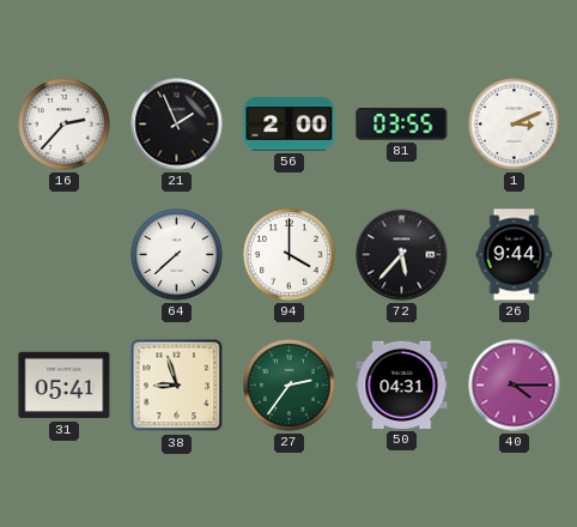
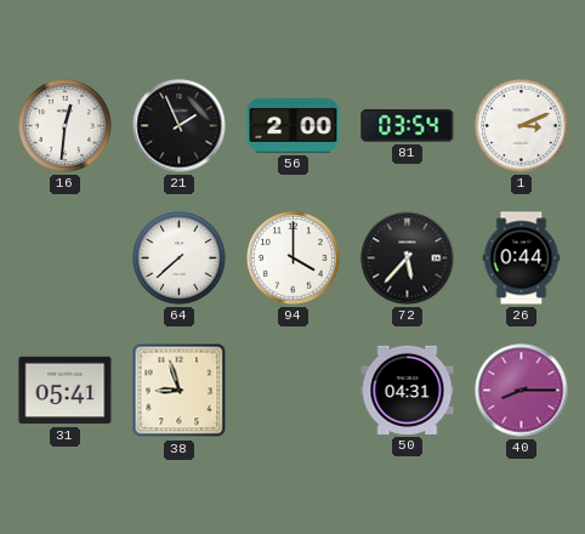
16: 2:37 -> 12:31
81: 03:55 -> 03:54
26: 9:44 -> 0:44
27: 2:36 -> none
40: 4:15 -> 8:15
